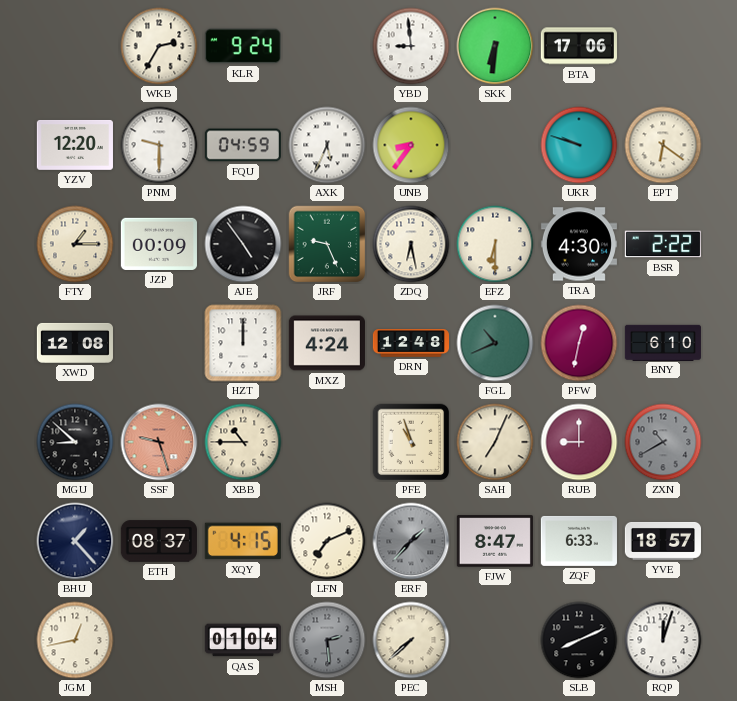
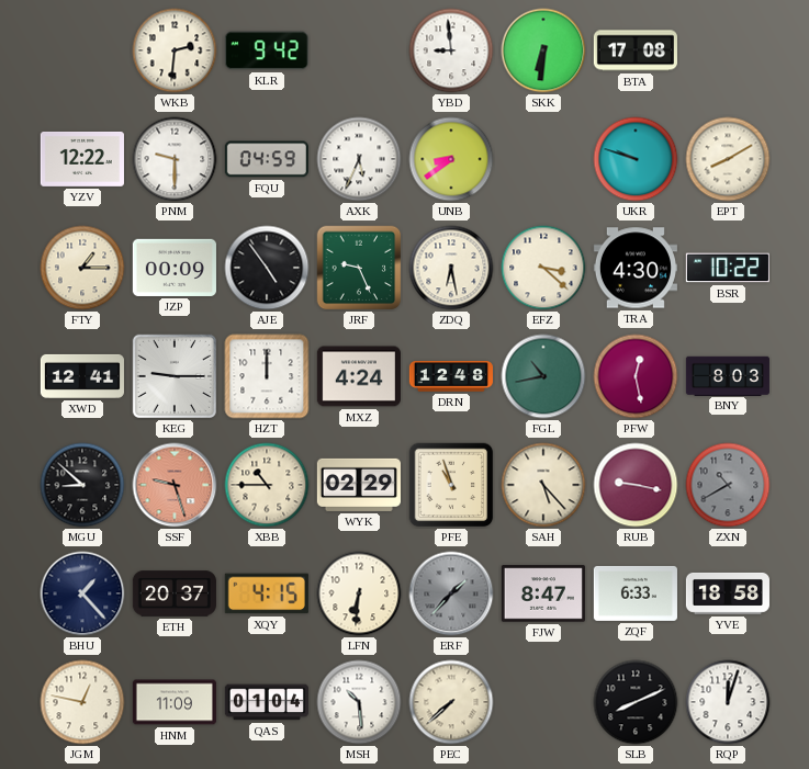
WKB: 2:35 -> 2:31
KLR: 9:24 -> 9:42
BTA: 17:06 -> 17:08
YZV: 12:20 -> 12:22
UNB: 8:36 -> 8:39
EPT: 6:21 -> 8:10
EFZ: 6:30 -> 3:22
BSR: 2:22 -> 10:22
XWD: 12:08 -> 12:41
KEG: none -> 9:15
FGL: 10:41 -> 10:43
PFW: 12:32 -> 12:28
BNY: 6:10 -> 8:03
WYK: none -> 02:29
SAH: 7:04 -> 5:23
RUB: 9:00 -> 9:17
ETH: 08:37 -> 20:37
LFN: 7:11 -> 6:31
YVE: 18:57 -> 18:58
JGM: 12:43 -> 12:47
HNM: none -> 11:09
MSH: 2:29 -> 10:29
MSH dial: grey -> white
